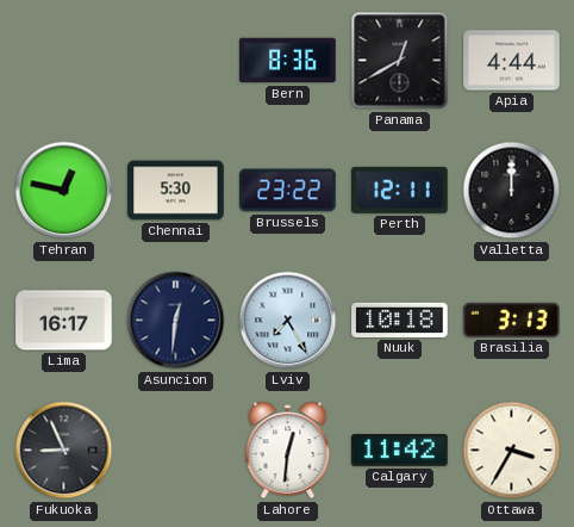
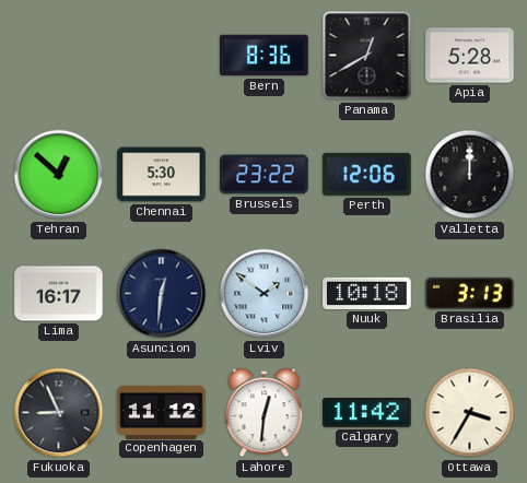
Apia: 4:44 -> 5:28
Tehran: 12:47 -> 12:52
Perth: 12:11 -> 12:06
Lviv: 7:25 -> 1:51
Copenhagen: none -> 11:12
